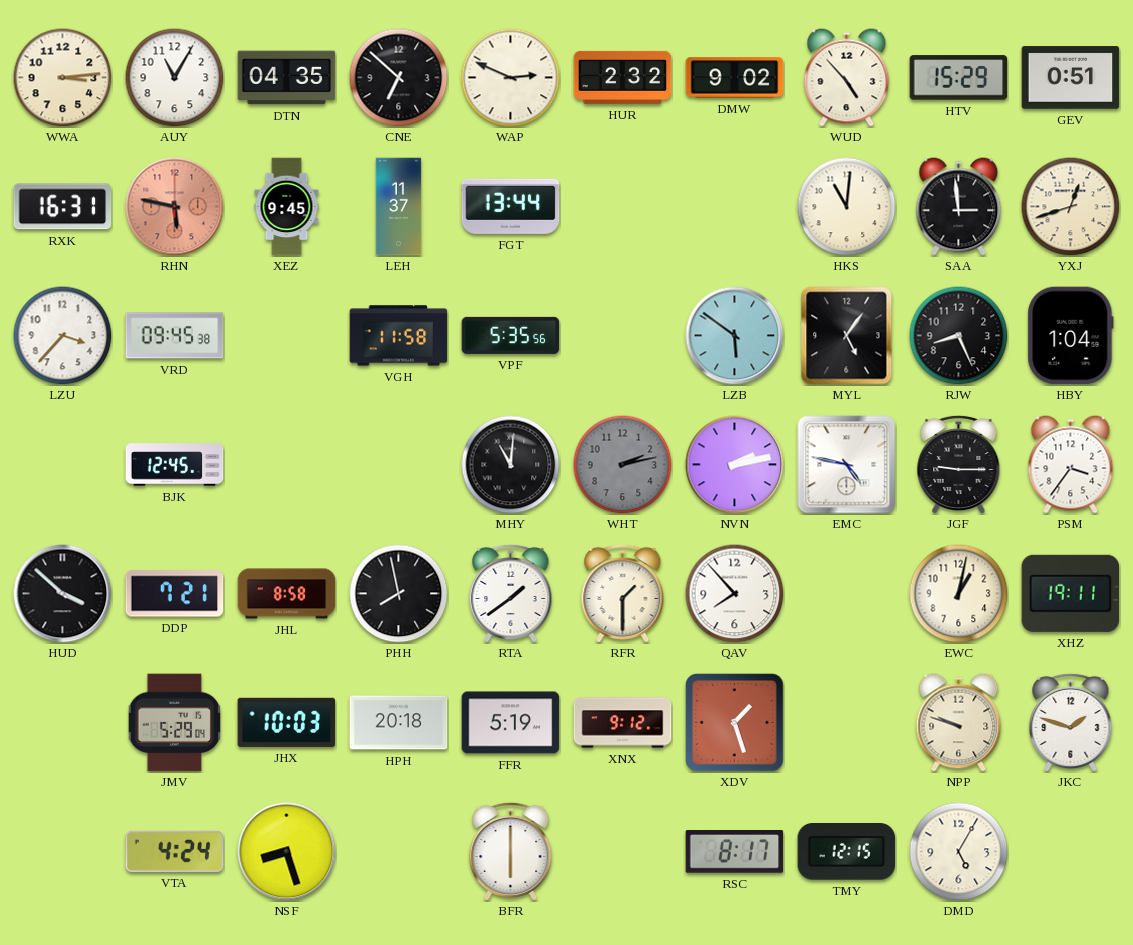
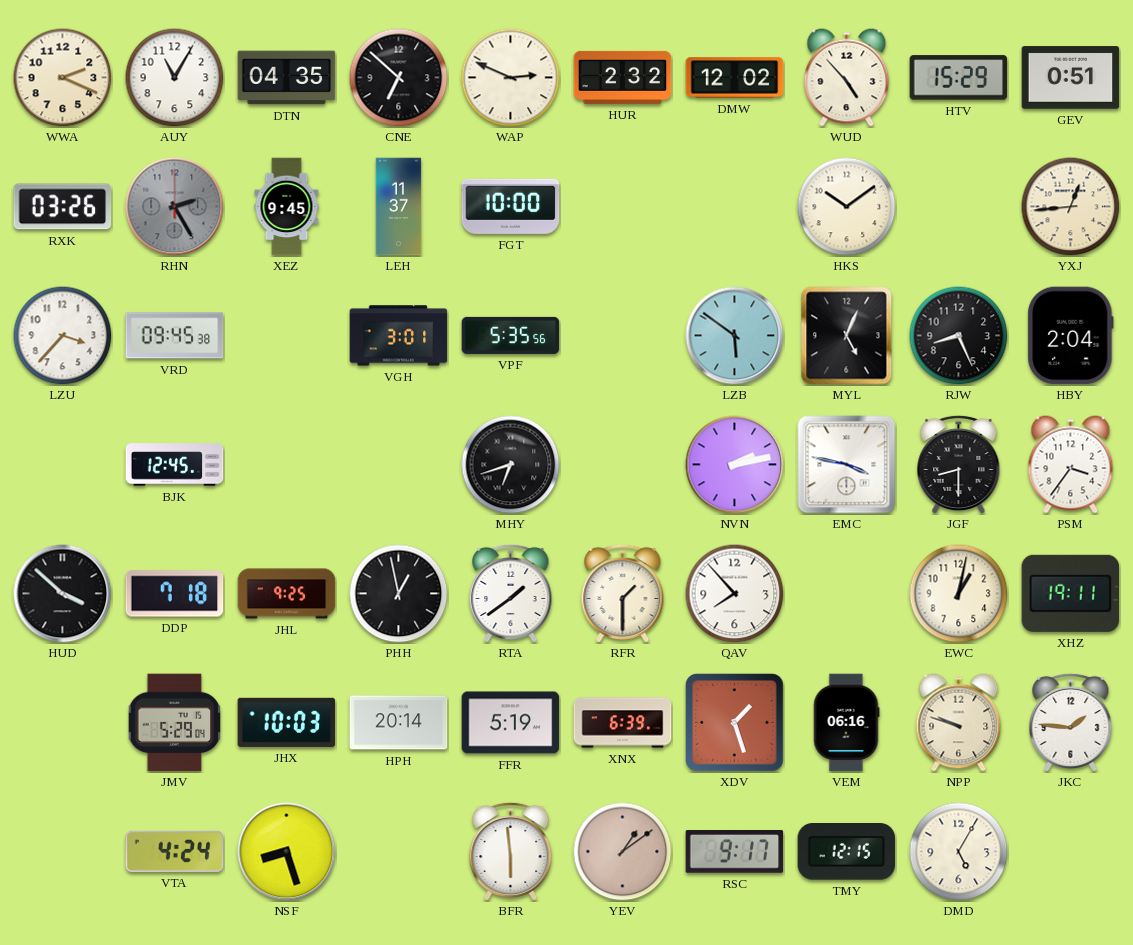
WWA: 3:14 -> 2:19
DMW: 9:02 -> 12:02
RXK: 16:31 -> 03:26
RHN: 5:47 -> 2:25
RHN dial: salmon -> grey
FGT: 13:44 -> 10:00
HKS: 11:01 -> 10:09
SAA: 2:59 -> none
YXJ: 12:42 -> 12:44
VGH: 11:58 -> 3:01
MYL: 5:06 -> 5:04
HBY: 1:04 -> 2:04
MHY: 11:01 -> 6:42
WHT: 2:13 -> none
EMC: 4:47 -> 3:47
JGF: 9:15 -> 8:30
DDP: 7:21 -> 7:18
JHL: 8:58 -> 9:25
PHH: 7:58 -> 12:58
HPH: 20:18 -> 20:14
XNX: 9:12 -> 6:39
VEM: none -> 06:16
JKC: 1:48 -> 1:46
BFR: 6:00 -> 5:59
YEV: none -> 1:09
RSC: 8:17 -> 9:17
